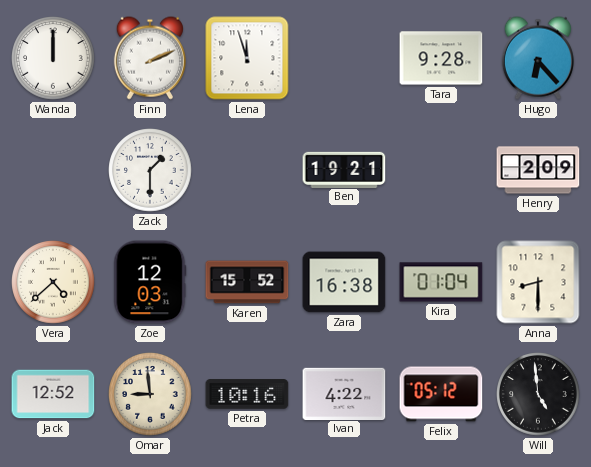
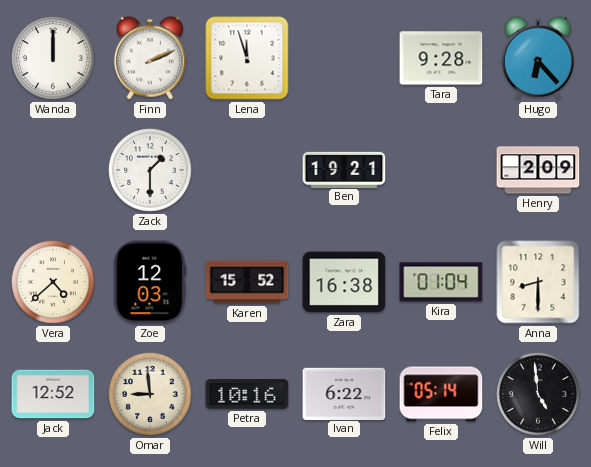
Ivan: 4:22 -> 6:22
Felix: 05:12 -> 05:14
